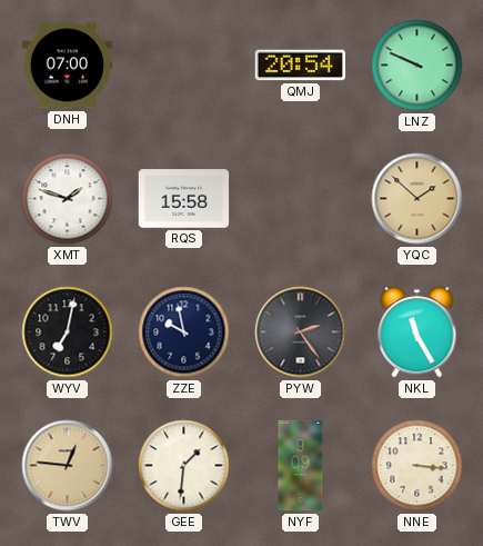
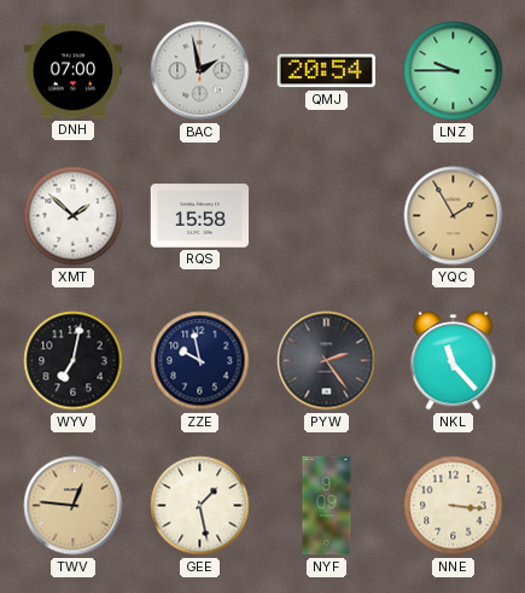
BAC: none -> 1:58
LNZ: 9:49 -> 9:45
XMT: 1:48 -> 1:52
YQC: 1:52 -> 1:55
NKL: 11:25 -> 11:23
GEE: 1:31 -> 1:28
